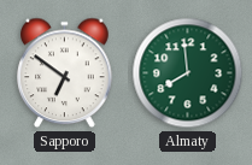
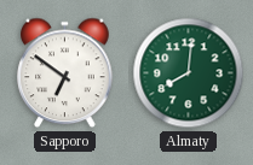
Almaty: 7:59 -> 8:01
